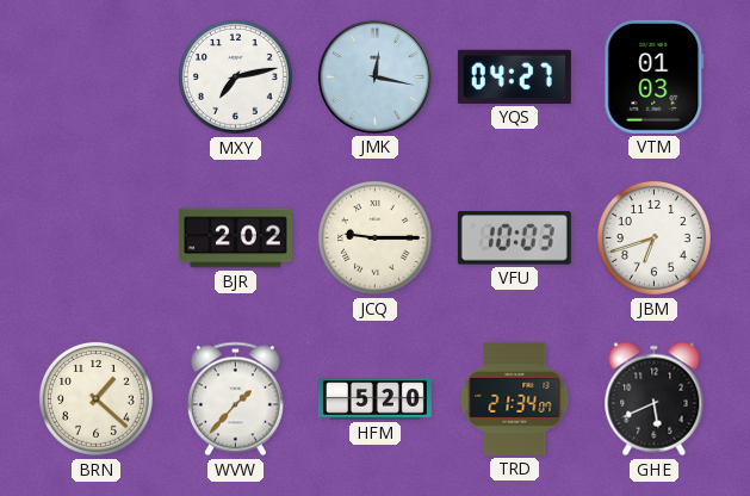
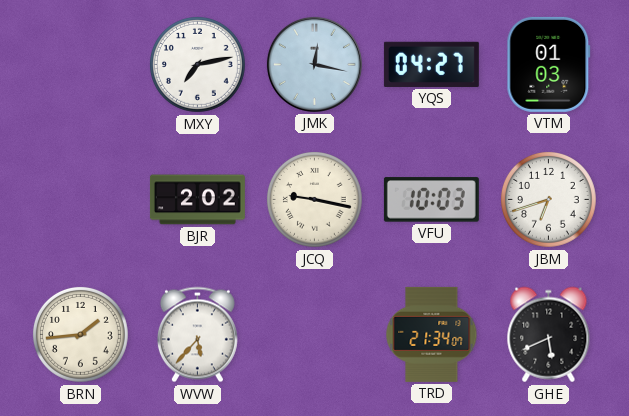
JCQ: 9:15 -> 9:17
BRN: 1:22 -> 1:44
WVW: 1:37 -> 5:37
HFM: 5:20 -> none
